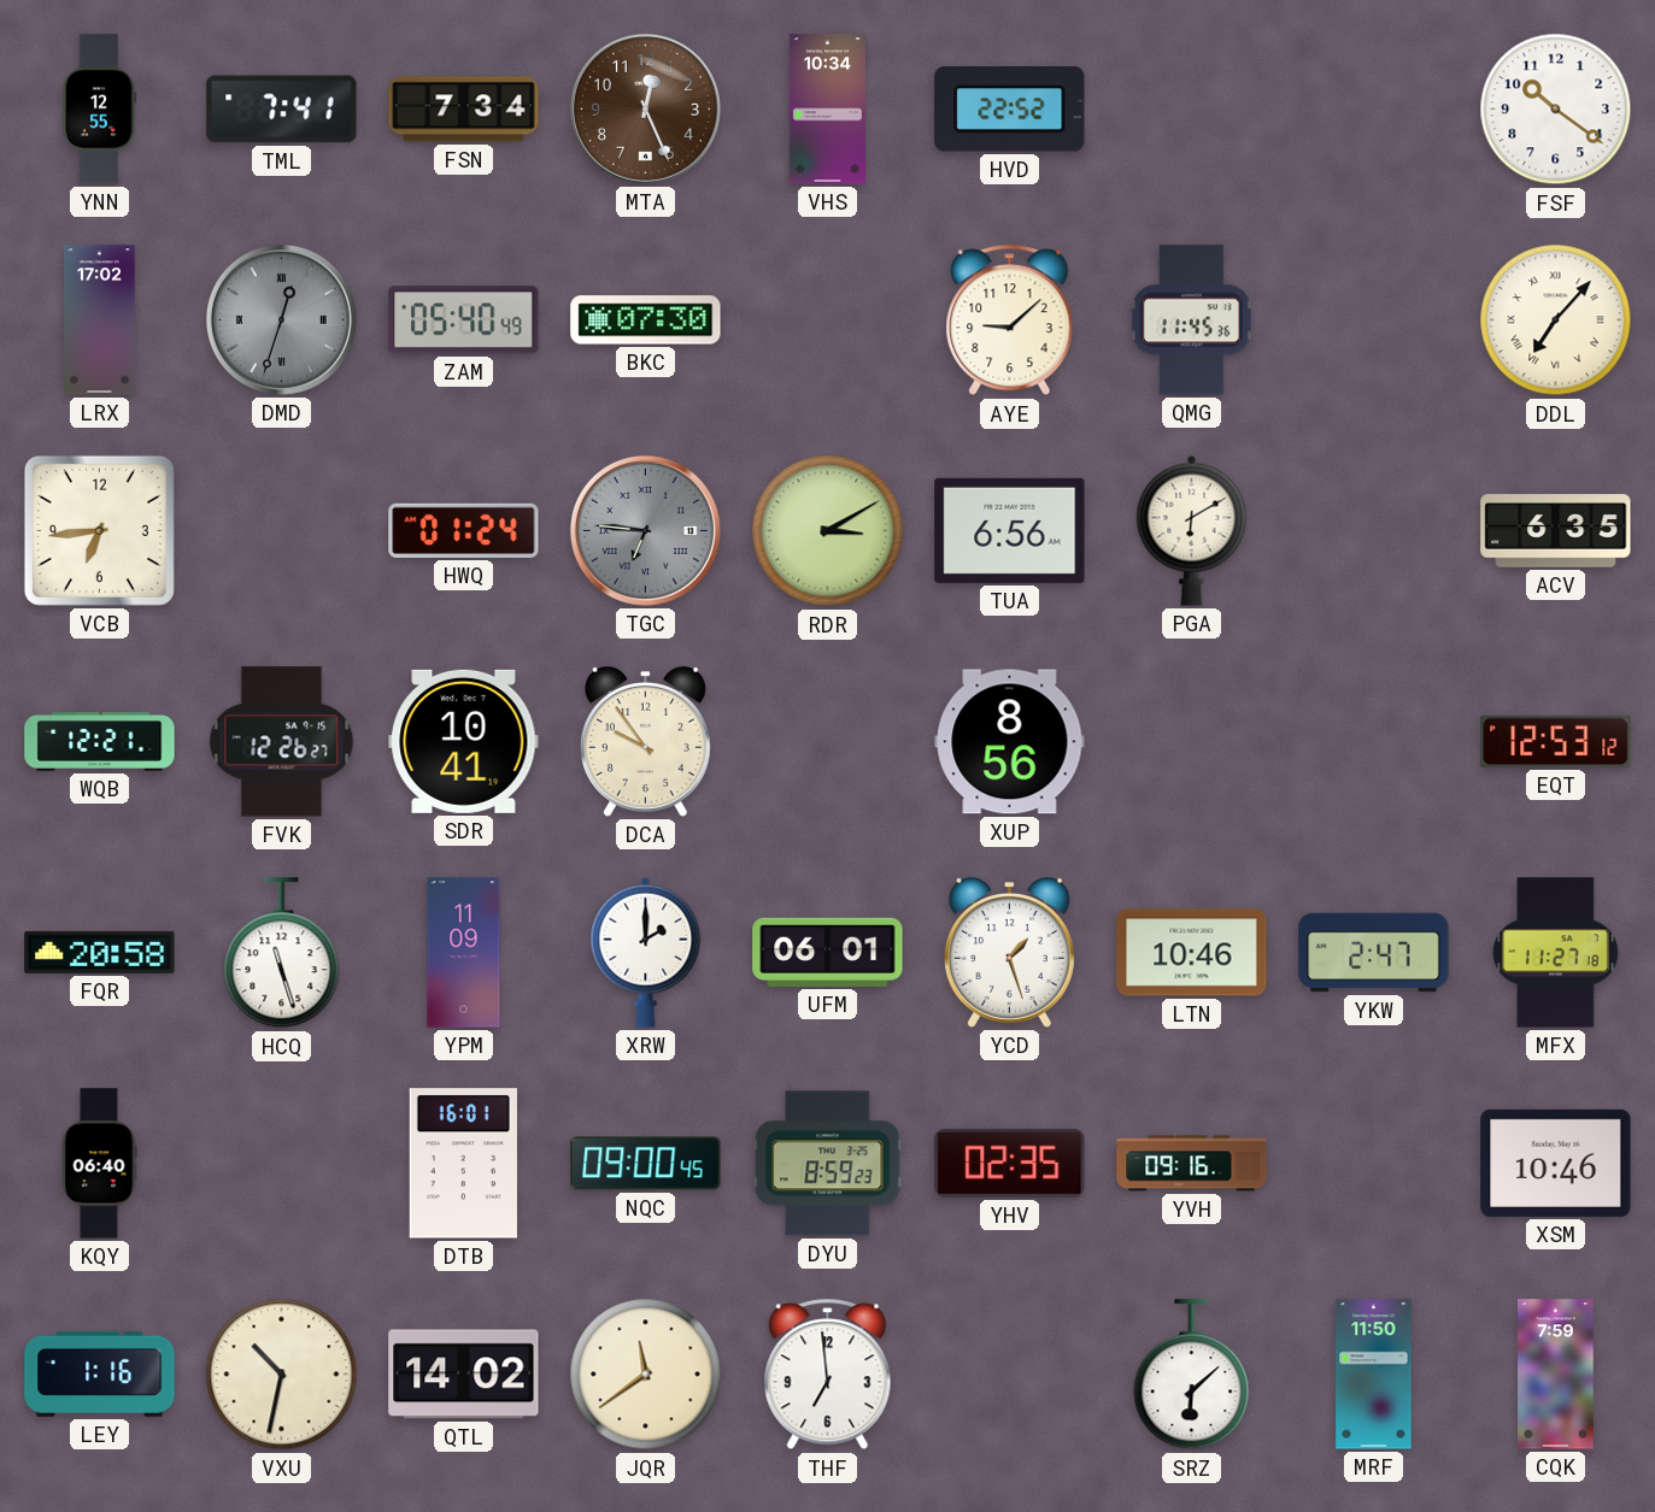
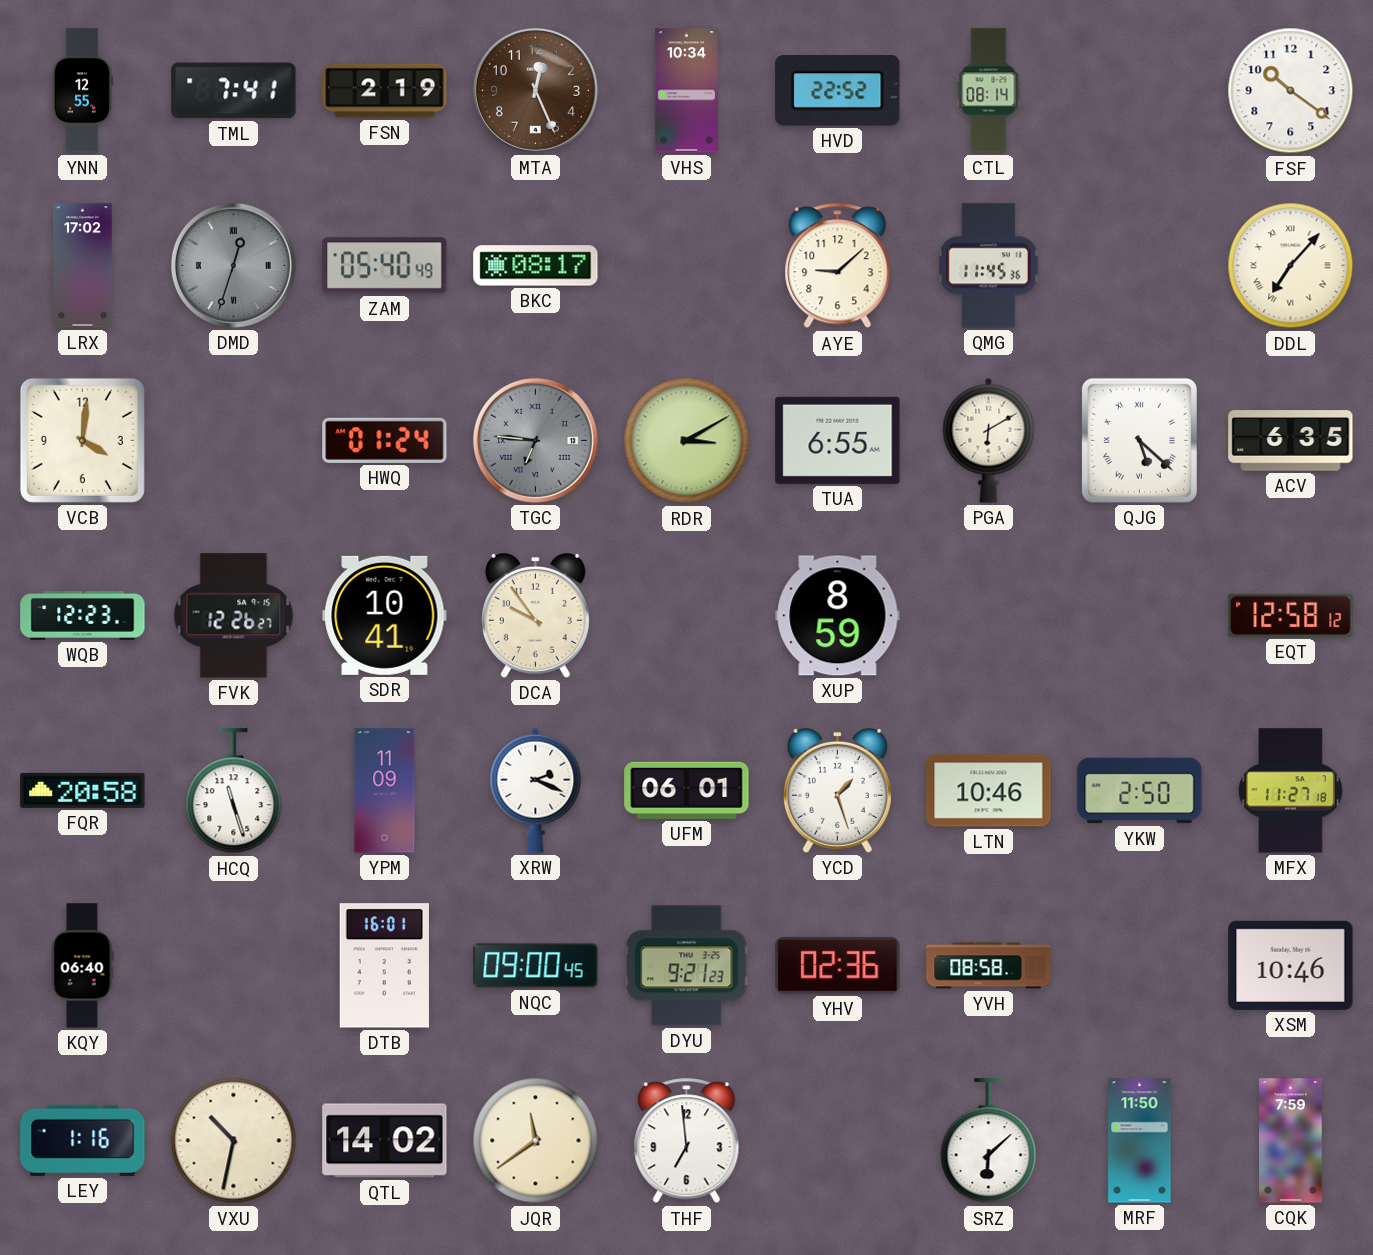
FSN: 7:34 -> 2:19
CTL: none -> 08:14
BKC: 07:30 -> 08:17
VCB: 6:44 -> 4:01
TUA: 6:56 -> 6:55
QJG: none -> 5:22
WQB: 12:21 -> 12:23
XUP: 8:56 -> 8:59
EQT: 12:53 -> 12:58
XRW: 2:00 -> 2:19
YKW: 2:47 -> 2:50
DYU: 8:59 -> 9:21
YHV: 02:35 -> 02:36
YVH: 09:16 -> 08:58
